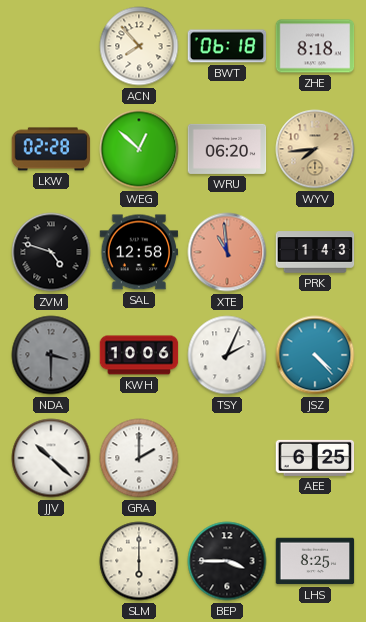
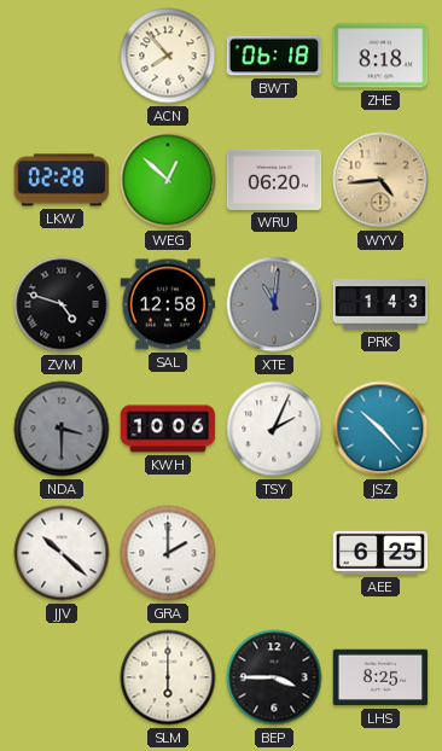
WYV: 7:44 -> 4:44
XTE: 10:59 -> 11:01
XTE dial: salmon -> grey
JSZ: 4:23 -> 10:23
